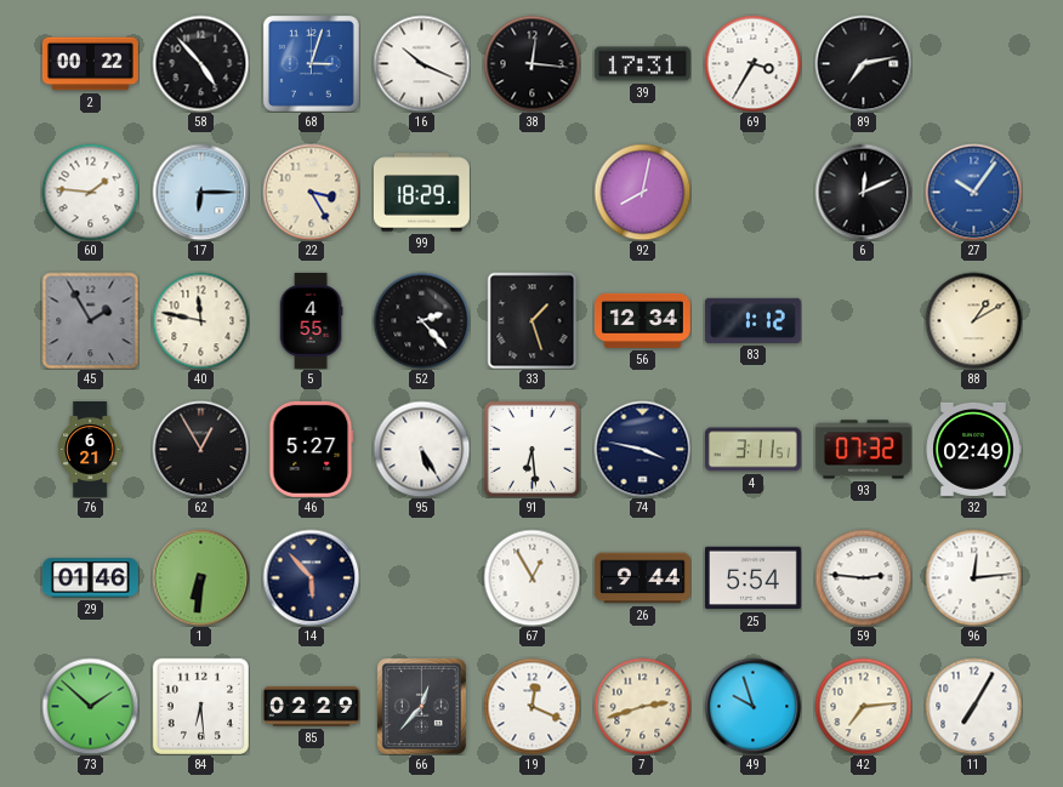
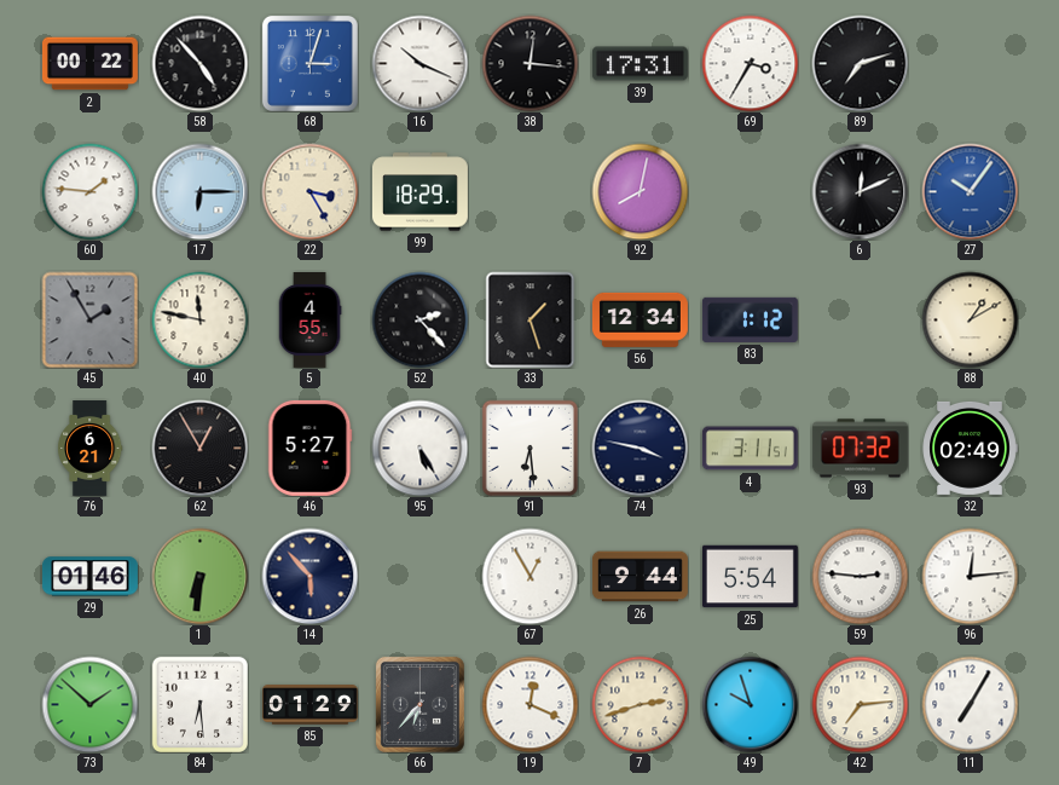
89: 7:13 -> 7:12
85: 02:29 -> 01:29
66: 12:37 -> 6:37
